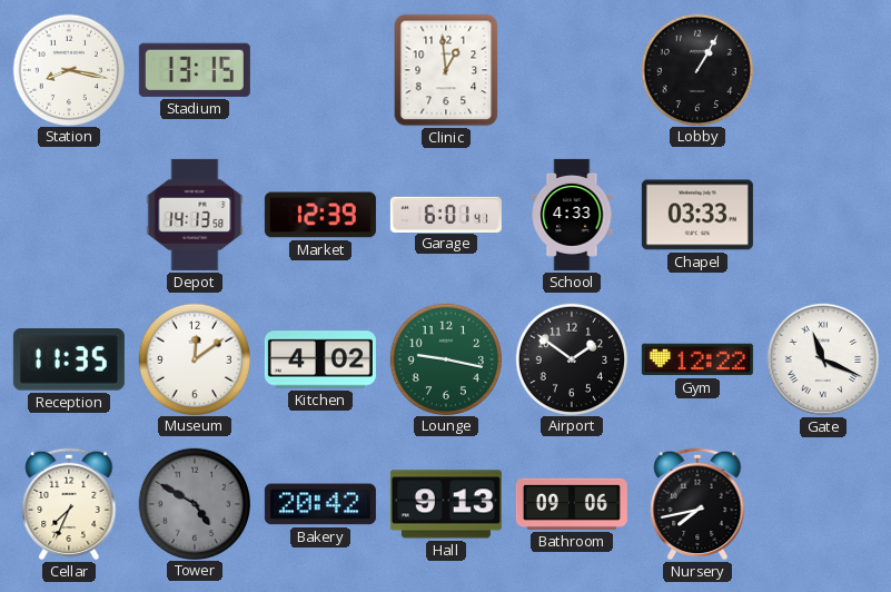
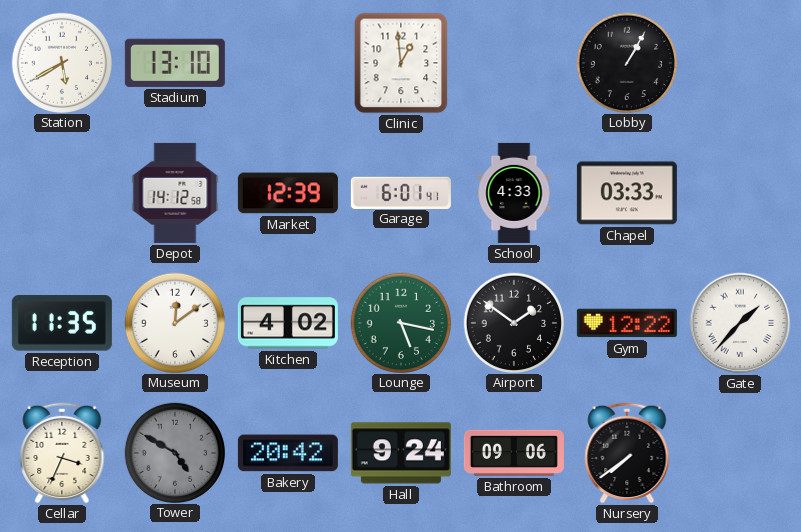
Station: 8:17 -> 5:40
Stadium: 13:15 -> 13:10
Depot: 14:13 -> 14:12
Lounge: 9:17 -> 5:17
Gate: 11:19 -> 1:37
Cellar: 7:34 -> 3:34
Hall: 9:13 -> 9:24
Nursery: 7:43 -> 7:39
